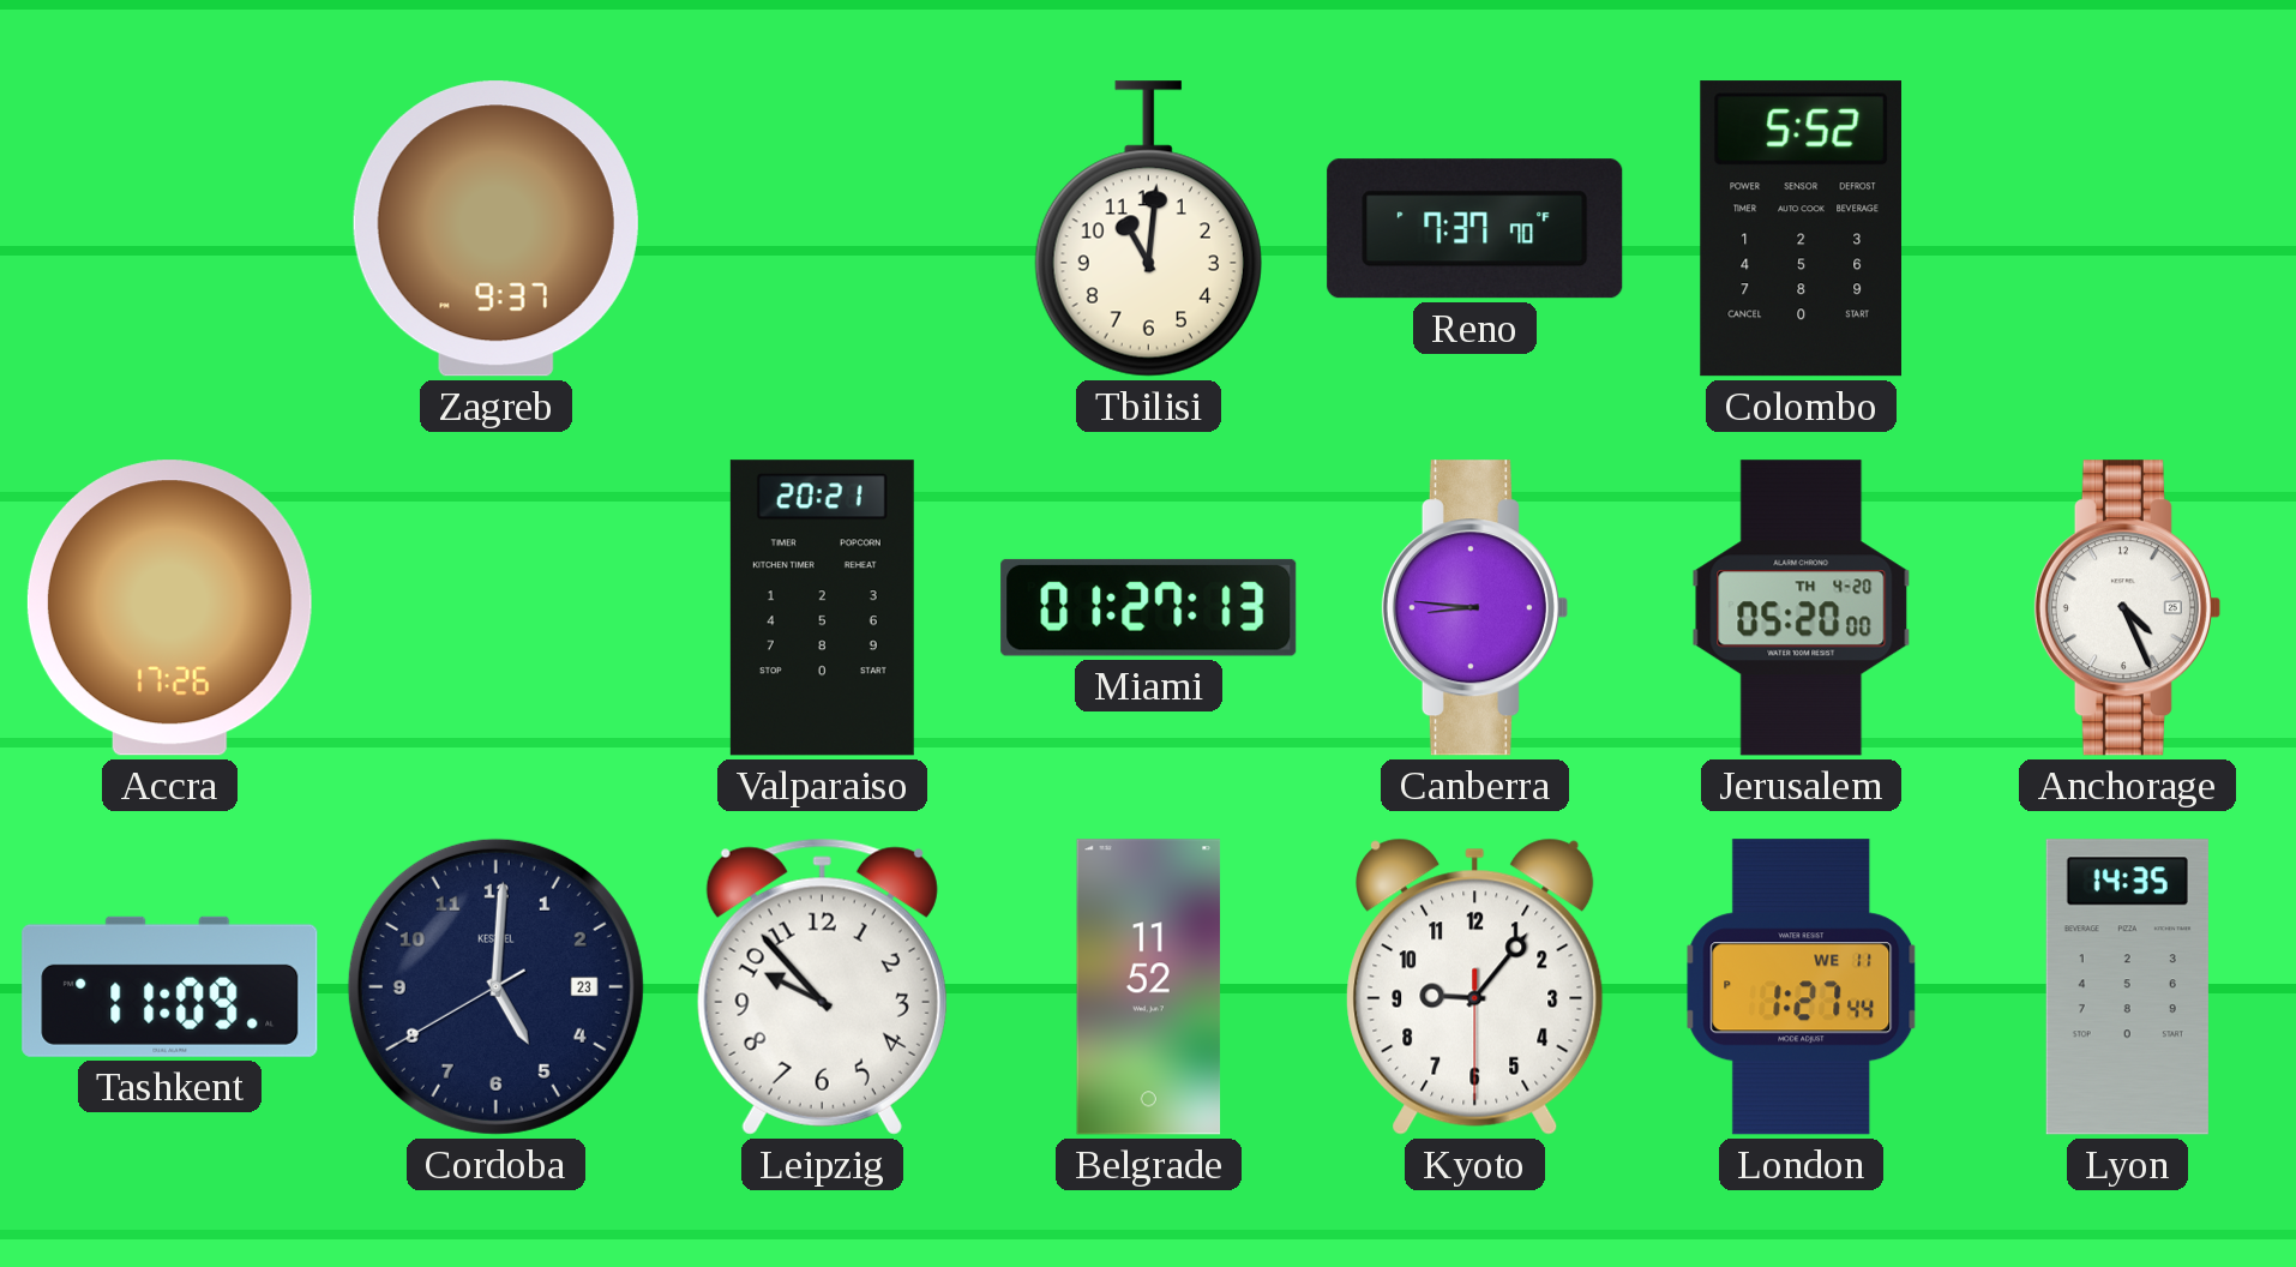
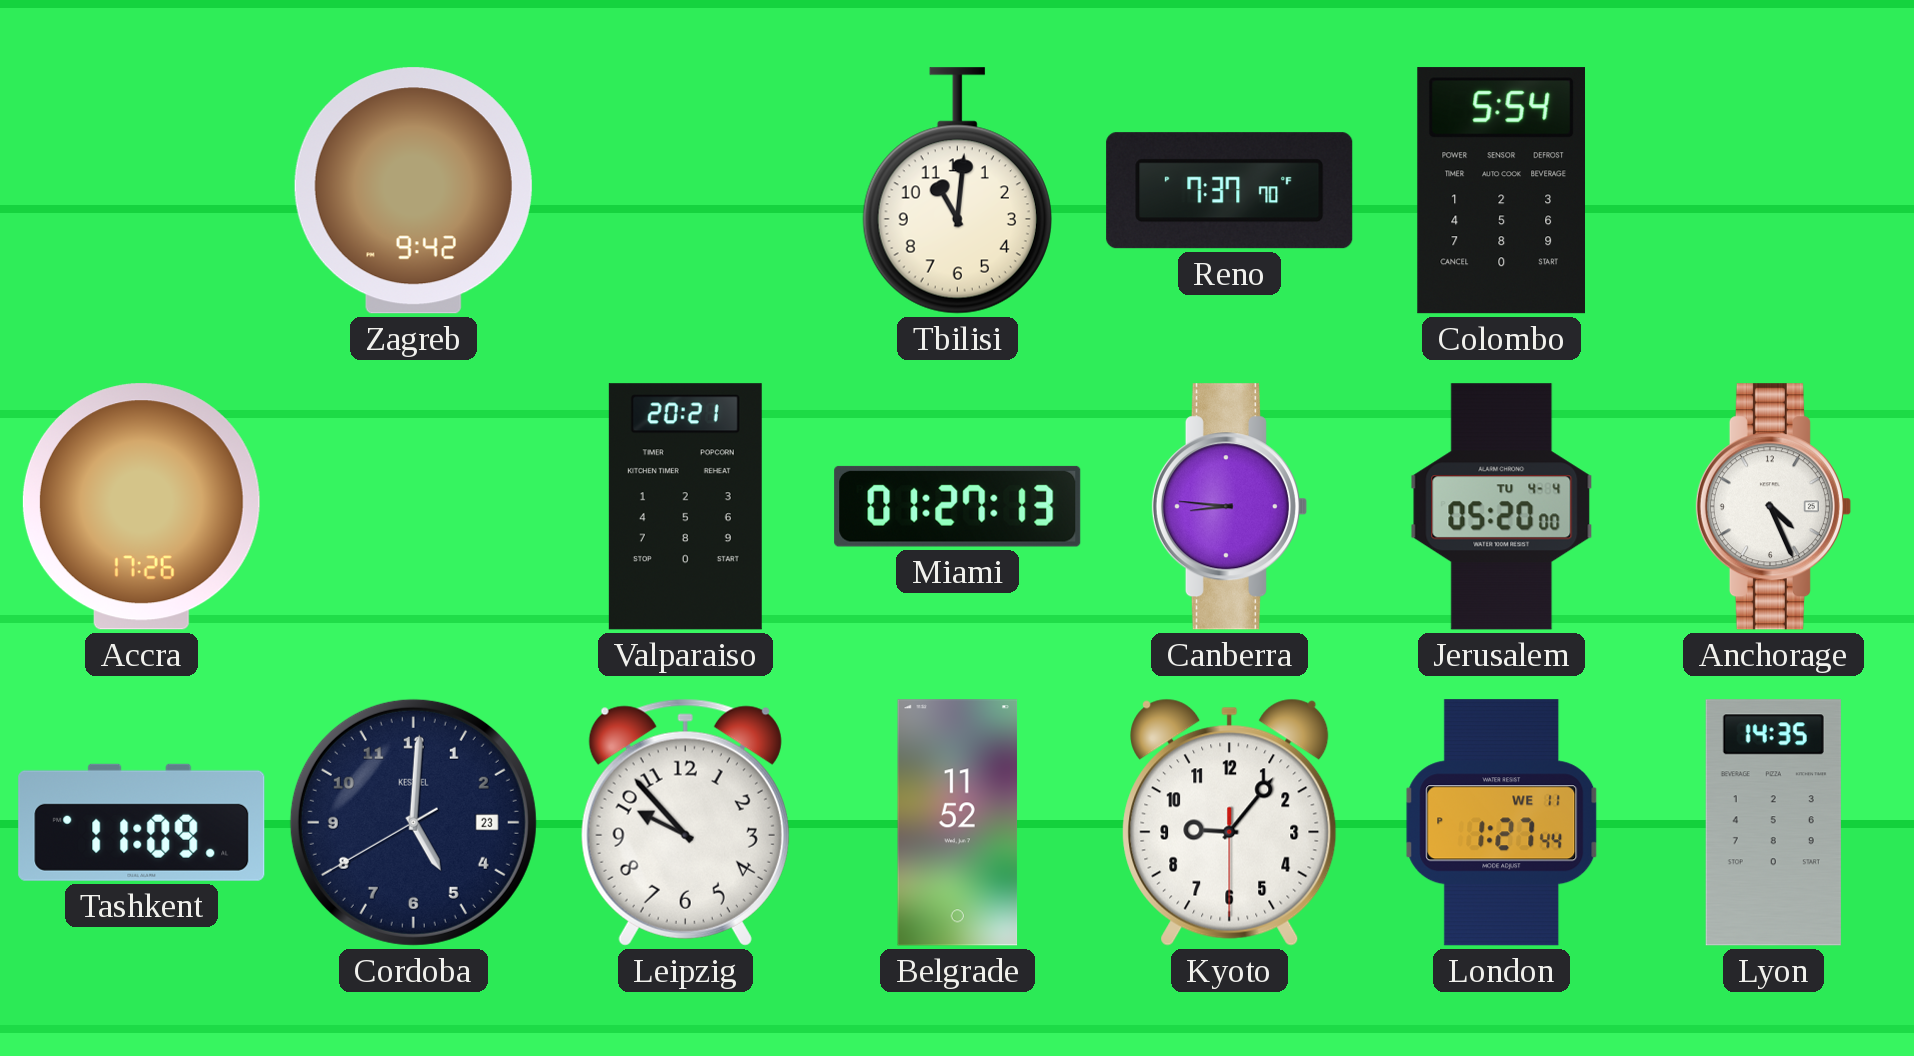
Zagreb: 9:37 -> 9:42
Colombo: 5:52 -> 5:54
Jerusalem date: TH 4-20 -> TU 4-4
